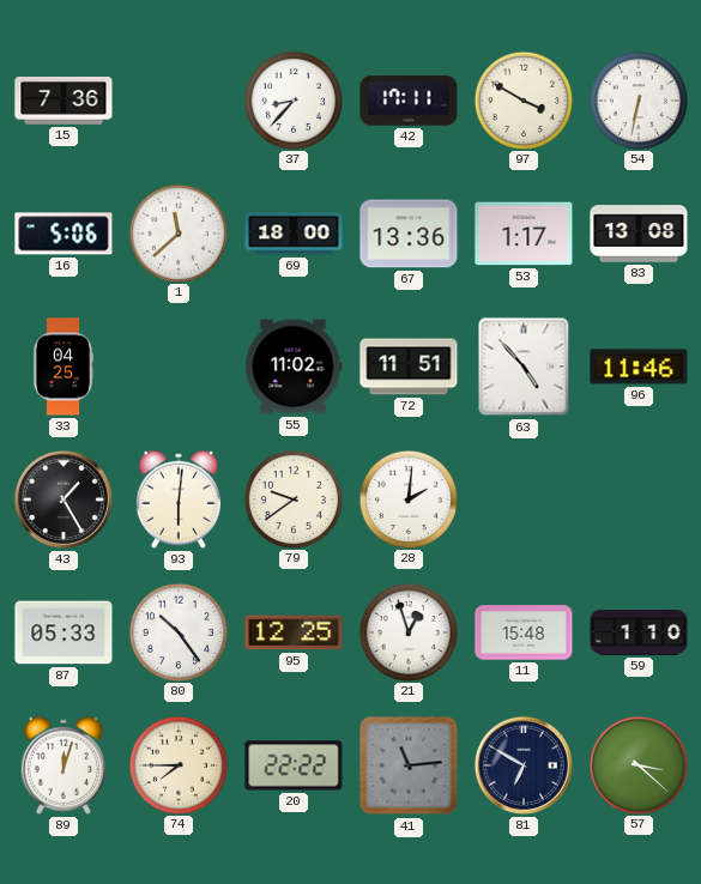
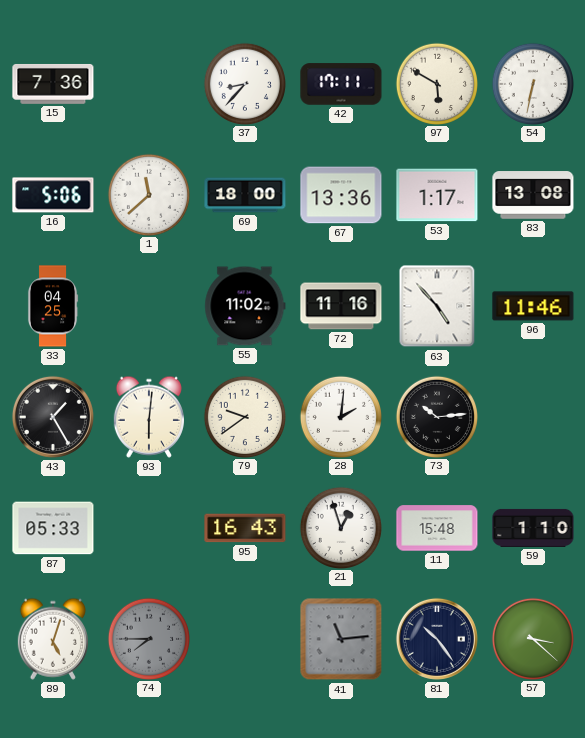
97: 3:50 -> 5:50
72: 11:51 -> 11:16
73: none -> 10:14
80: 10:24 -> none
95: 12:25 -> 16:43
89: 12:03 -> 5:03
74 dial: cream -> grey
20: 22:22 -> none
81: 6:50 -> 10:24
